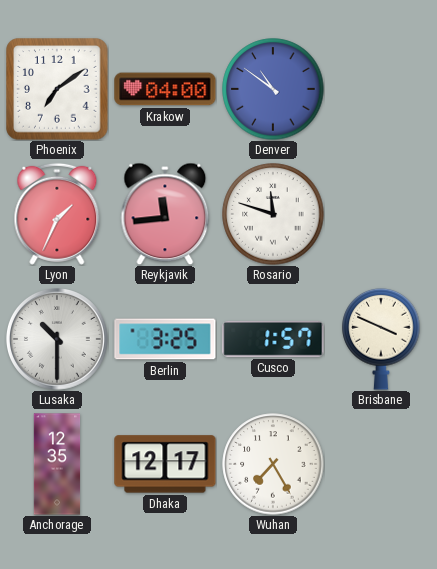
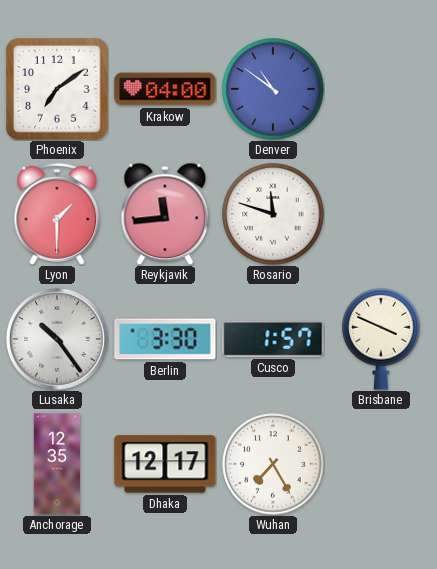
Lyon: 1:34 -> 1:30
Lusaka: 10:30 -> 10:24
Berlin: 3:25 -> 3:30
